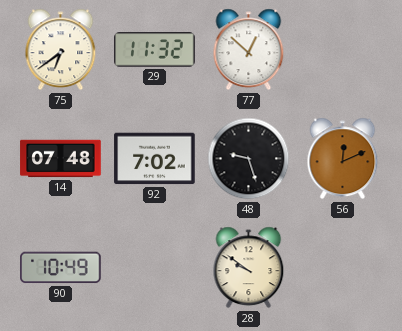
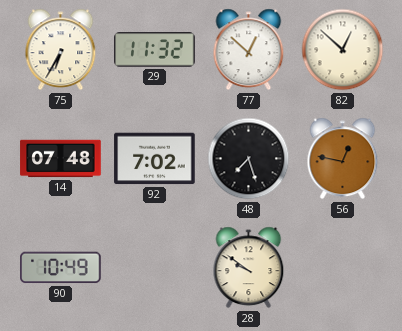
75: 6:39 -> 6:35
82: none -> 12:52
48: 9:27 -> 7:27
56: 12:11 -> 12:47
